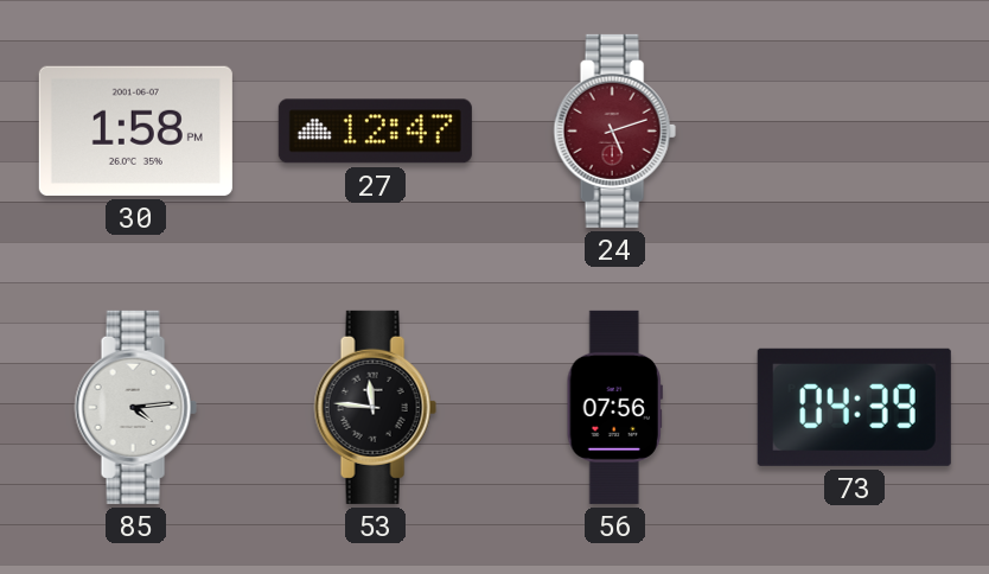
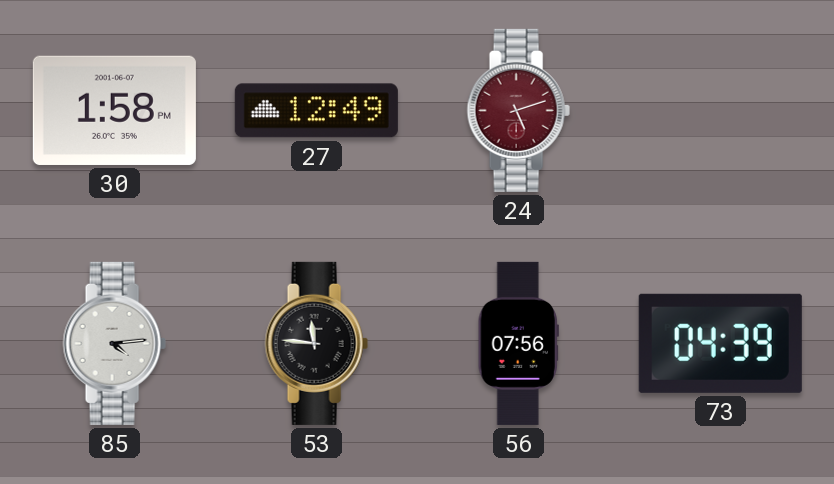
27: 12:47 -> 12:49
